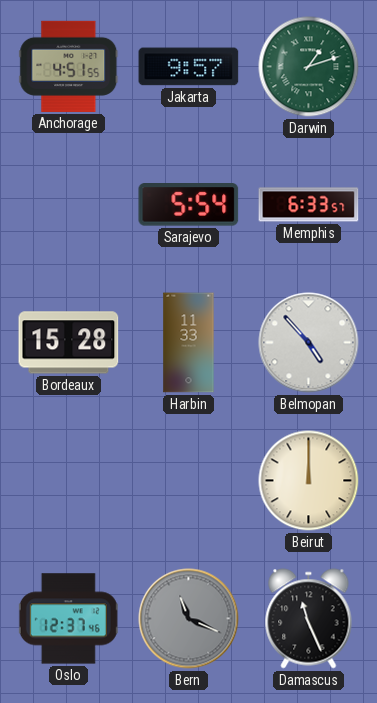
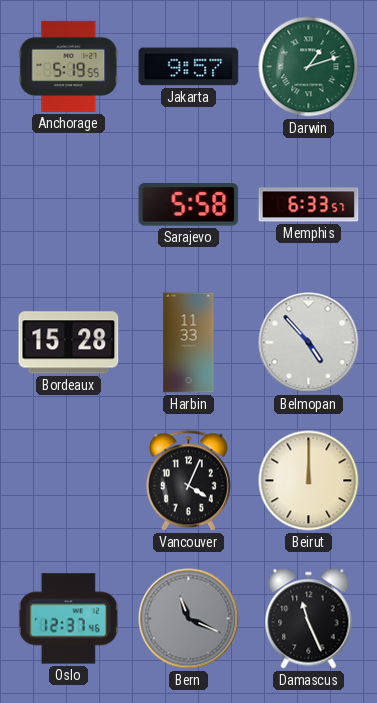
Anchorage: 4:51 -> 5:19
Sarajevo: 5:54 -> 5:58
Vancouver: none -> 4:04
